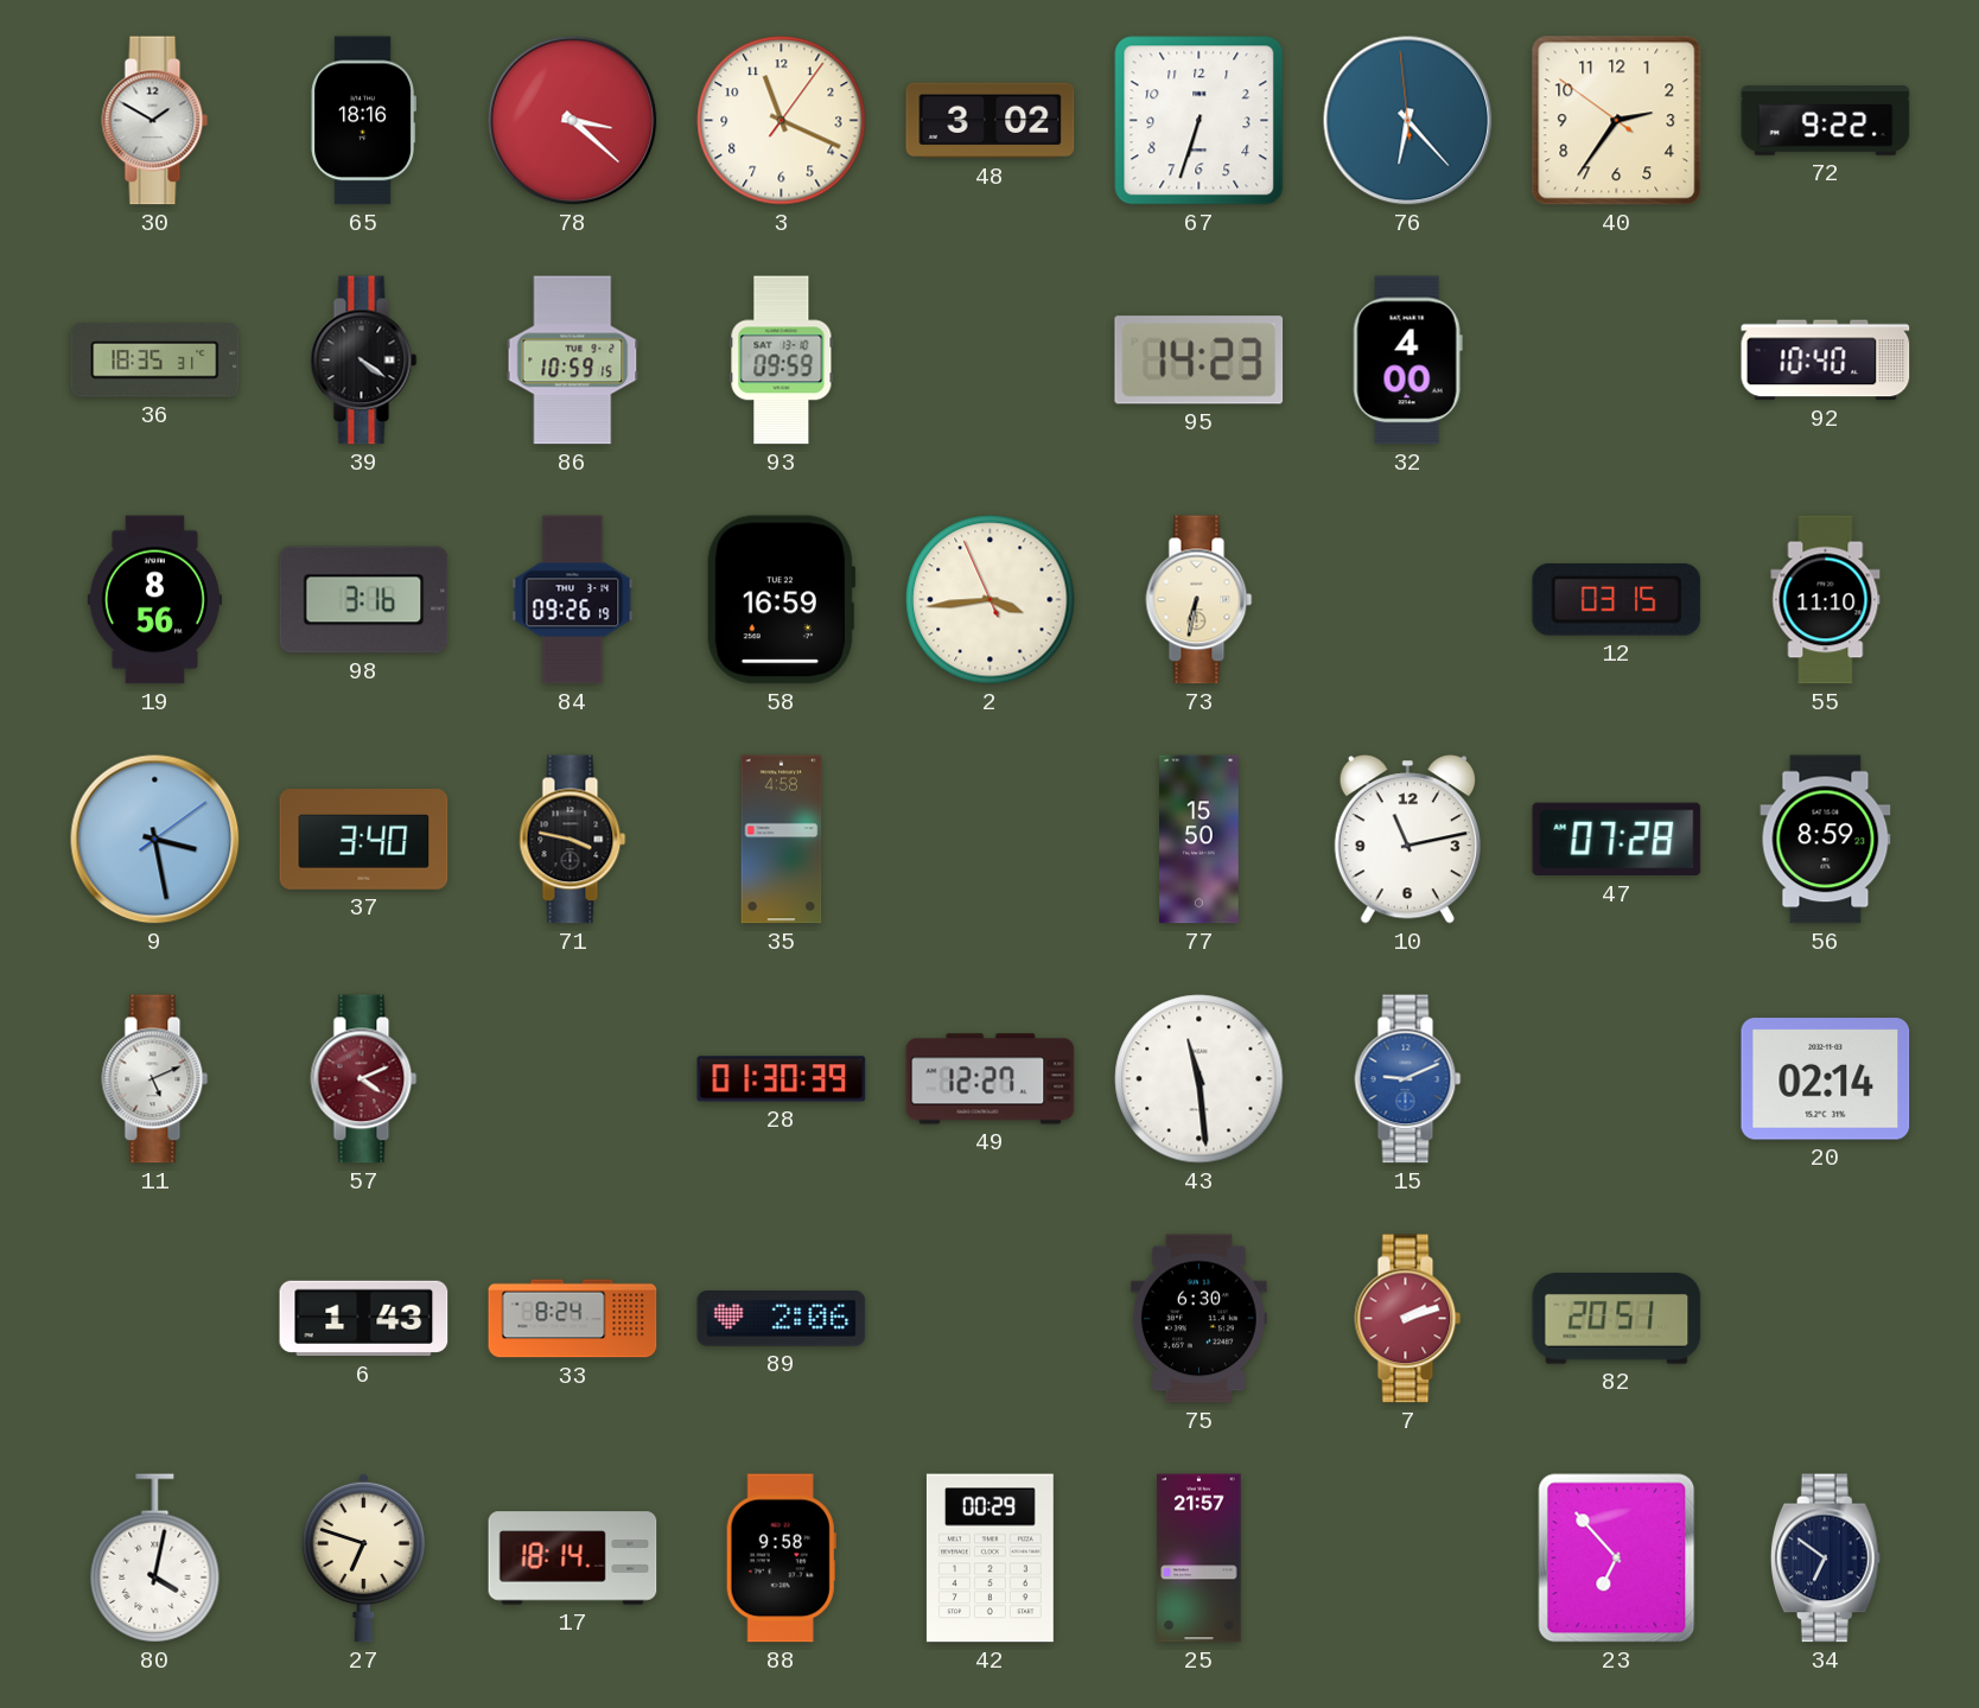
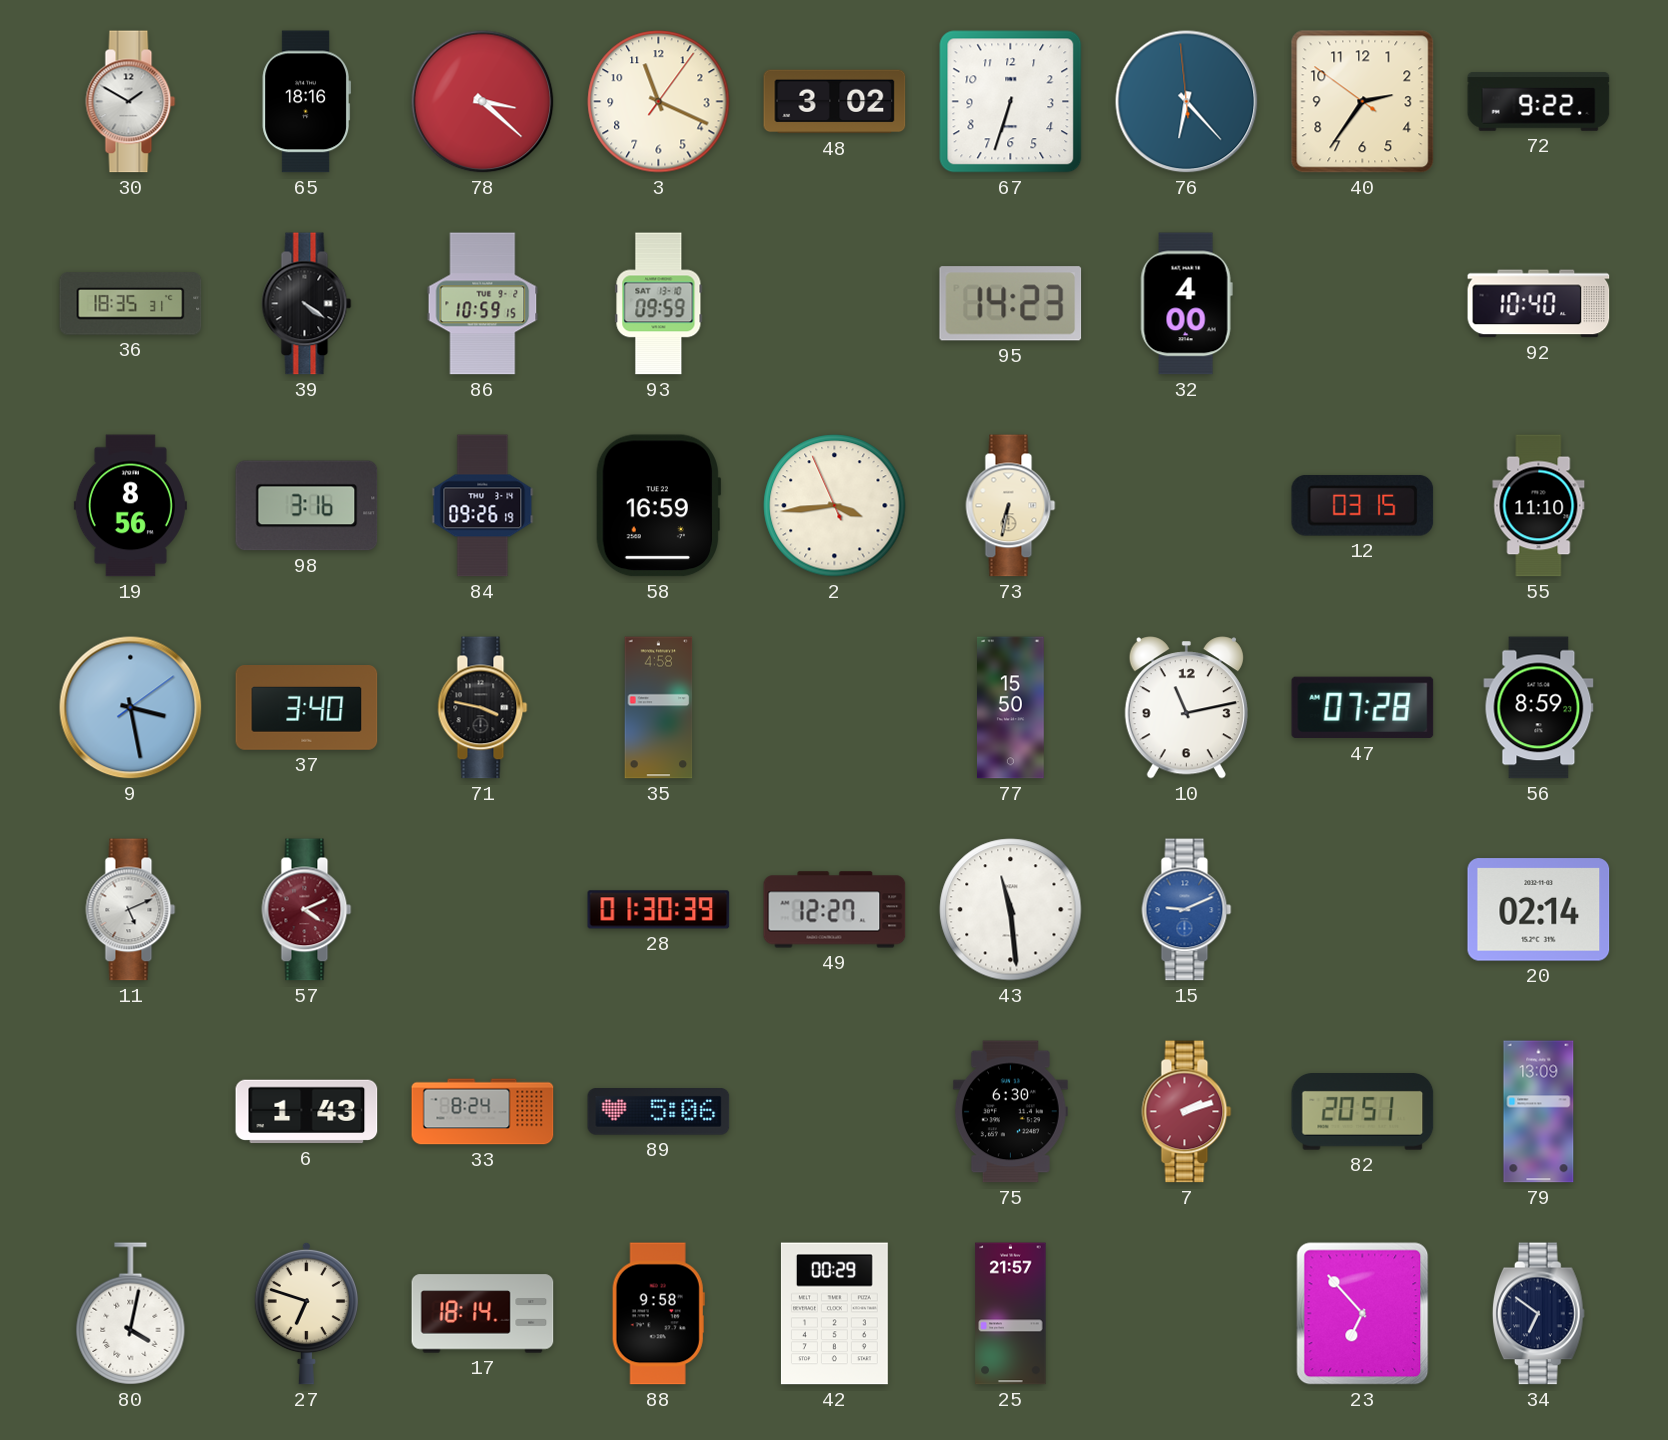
89: 2:06 -> 5:06
79: none -> 13:09
